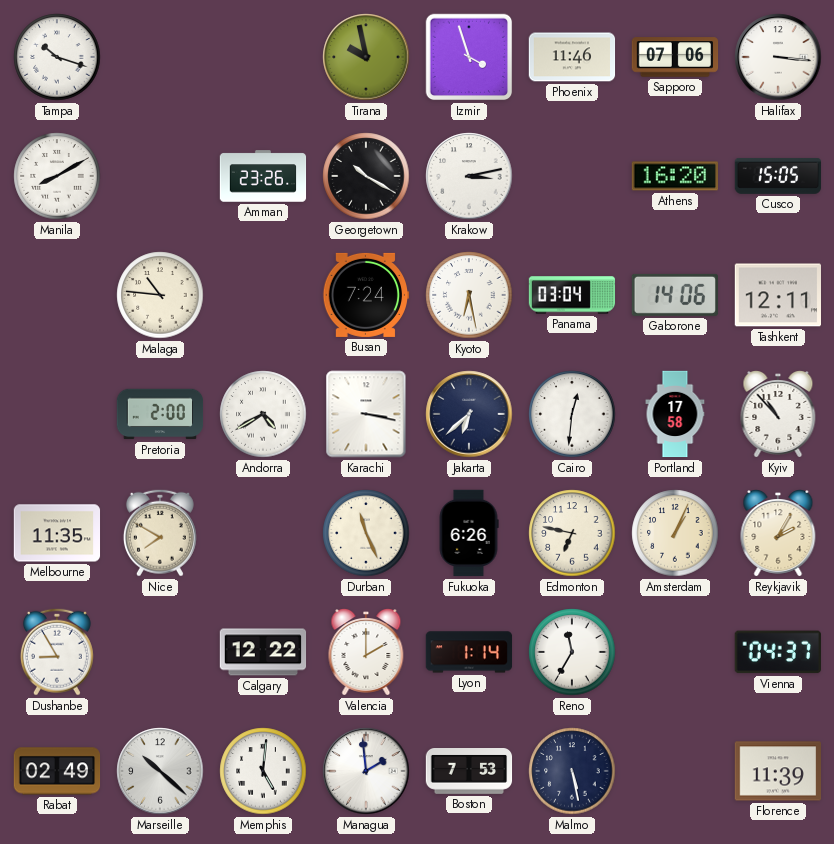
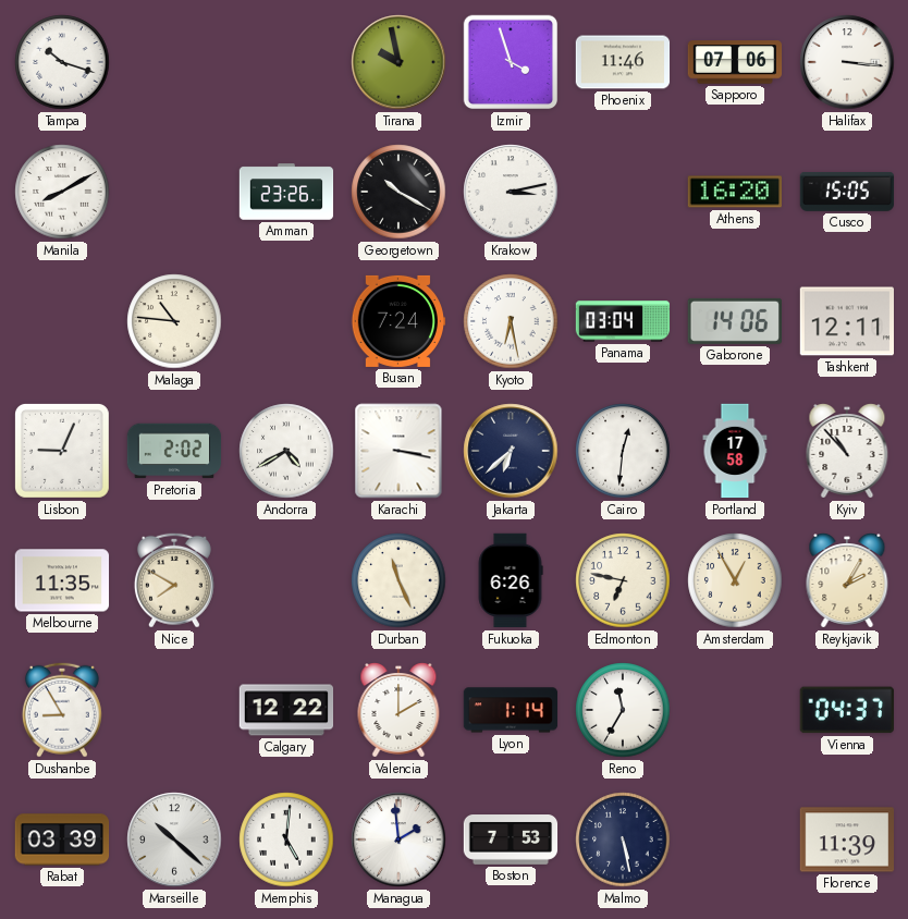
Lisbon: none -> 9:04
Pretoria: 2:00 -> 2:02
Amsterdam: 1:04 -> 12:55
Rabat: 02:49 -> 03:39
